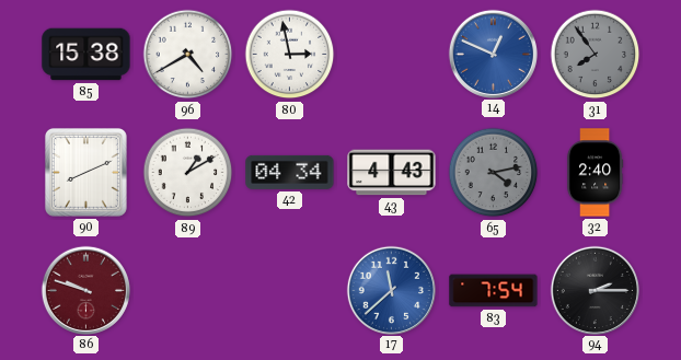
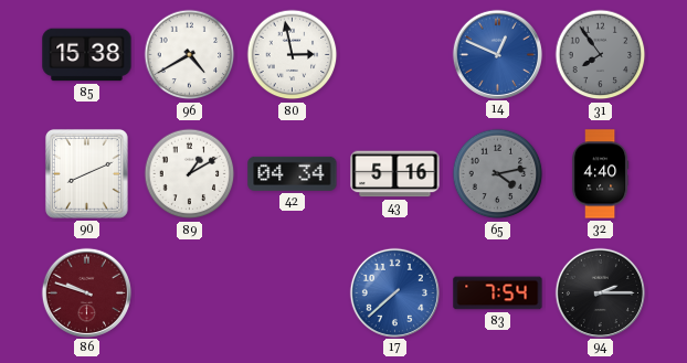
43: 4:43 -> 5:16
32: 2:40 -> 4:40
17: 11:38 -> 7:38
